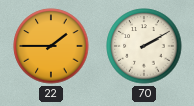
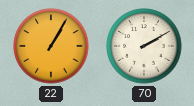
22: 1:45 -> 1:05
